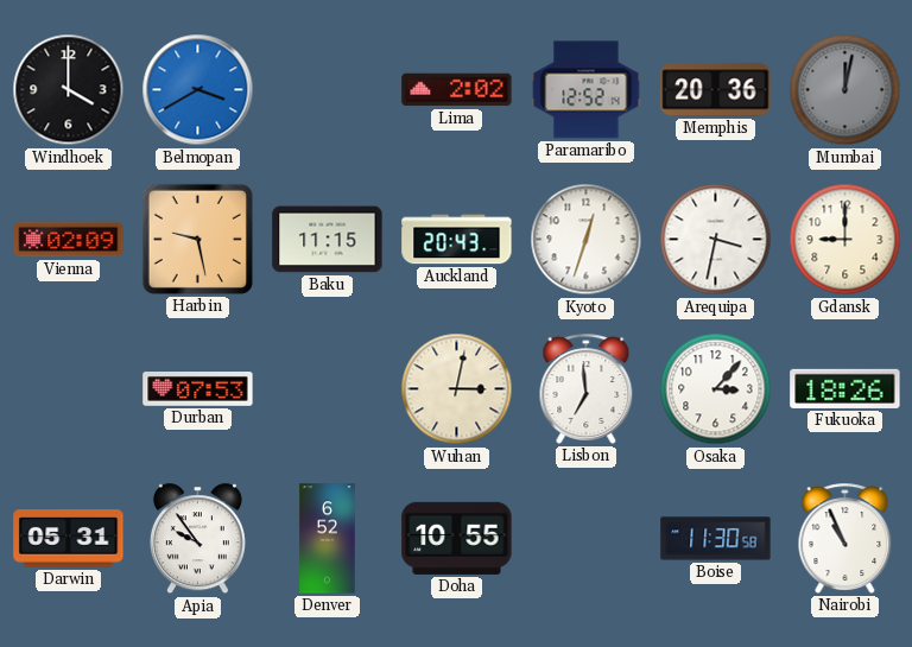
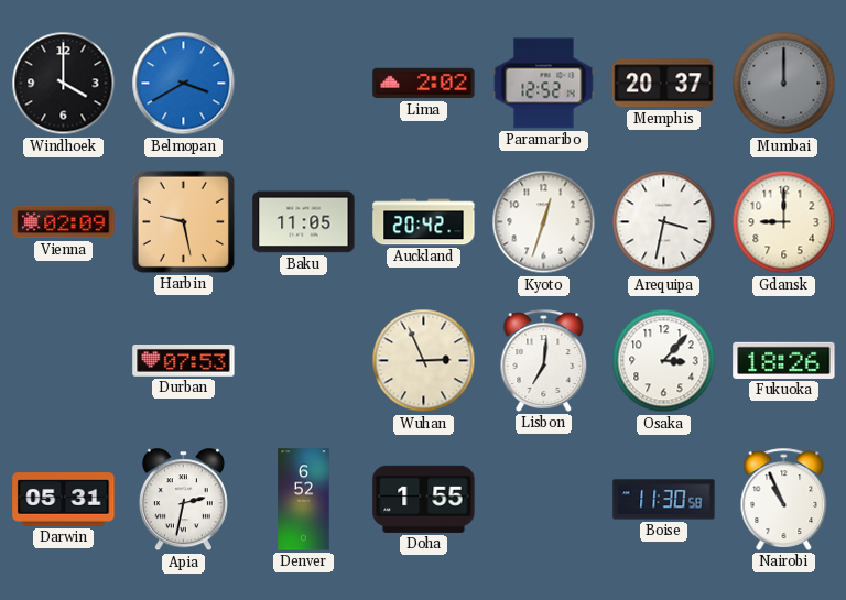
Memphis: 20:36 -> 20:37
Mumbai: 12:02 -> 12:00
Baku: 11:15 -> 11:05
Auckland: 20:43 -> 20:42
Wuhan: 3:02 -> 2:56
Lisbon: 6:59 -> 7:01
Apia: 9:54 -> 2:32
Doha: 10:55 -> 1:55
